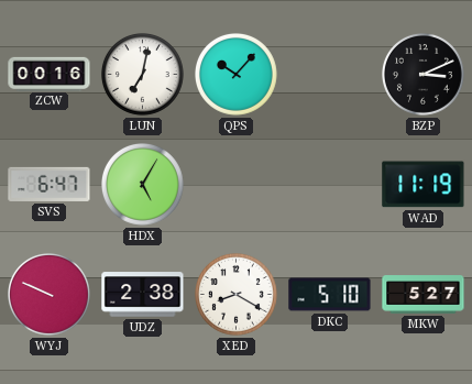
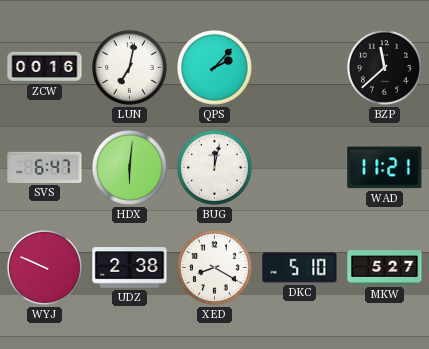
QPS: 10:07 -> 2:07
BZP: 3:11 -> 11:38
HDX: 5:05 -> 6:01
BUG: none -> 12:02
WAD: 11:19 -> 11:21
